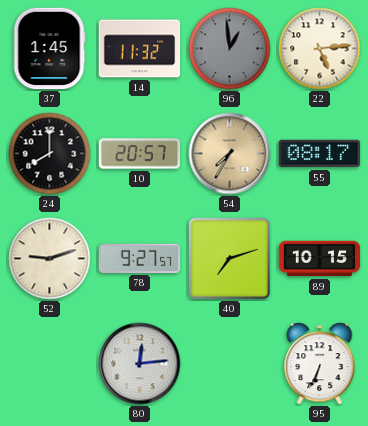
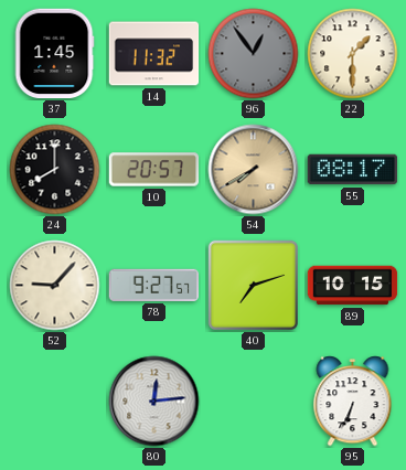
96: 12:59 -> 12:54
22: 5:14 -> 1:30
54: 7:35 -> 7:40
52: 9:12 -> 9:07
